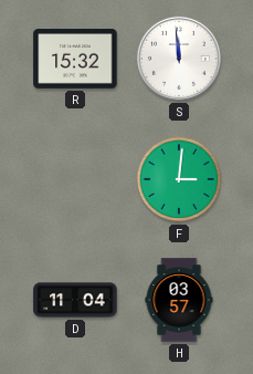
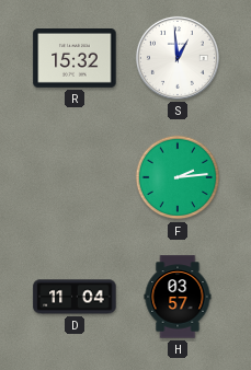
S: 11:59 -> 12:59
F: 3:01 -> 2:14
